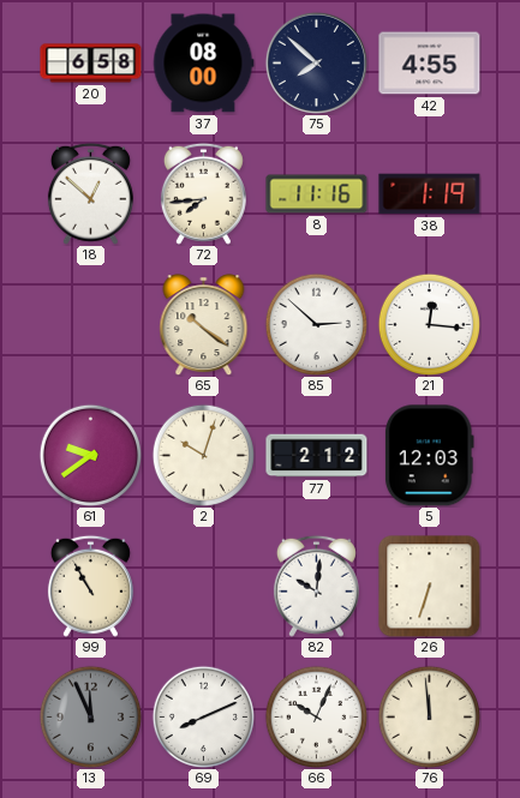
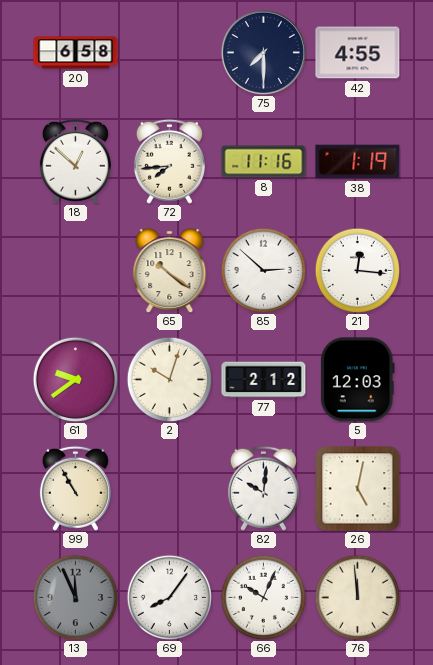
37: 08:00 -> none
75: 7:52 -> 7:30
26: 6:33 -> 5:02
69: 8:11 -> 8:06
